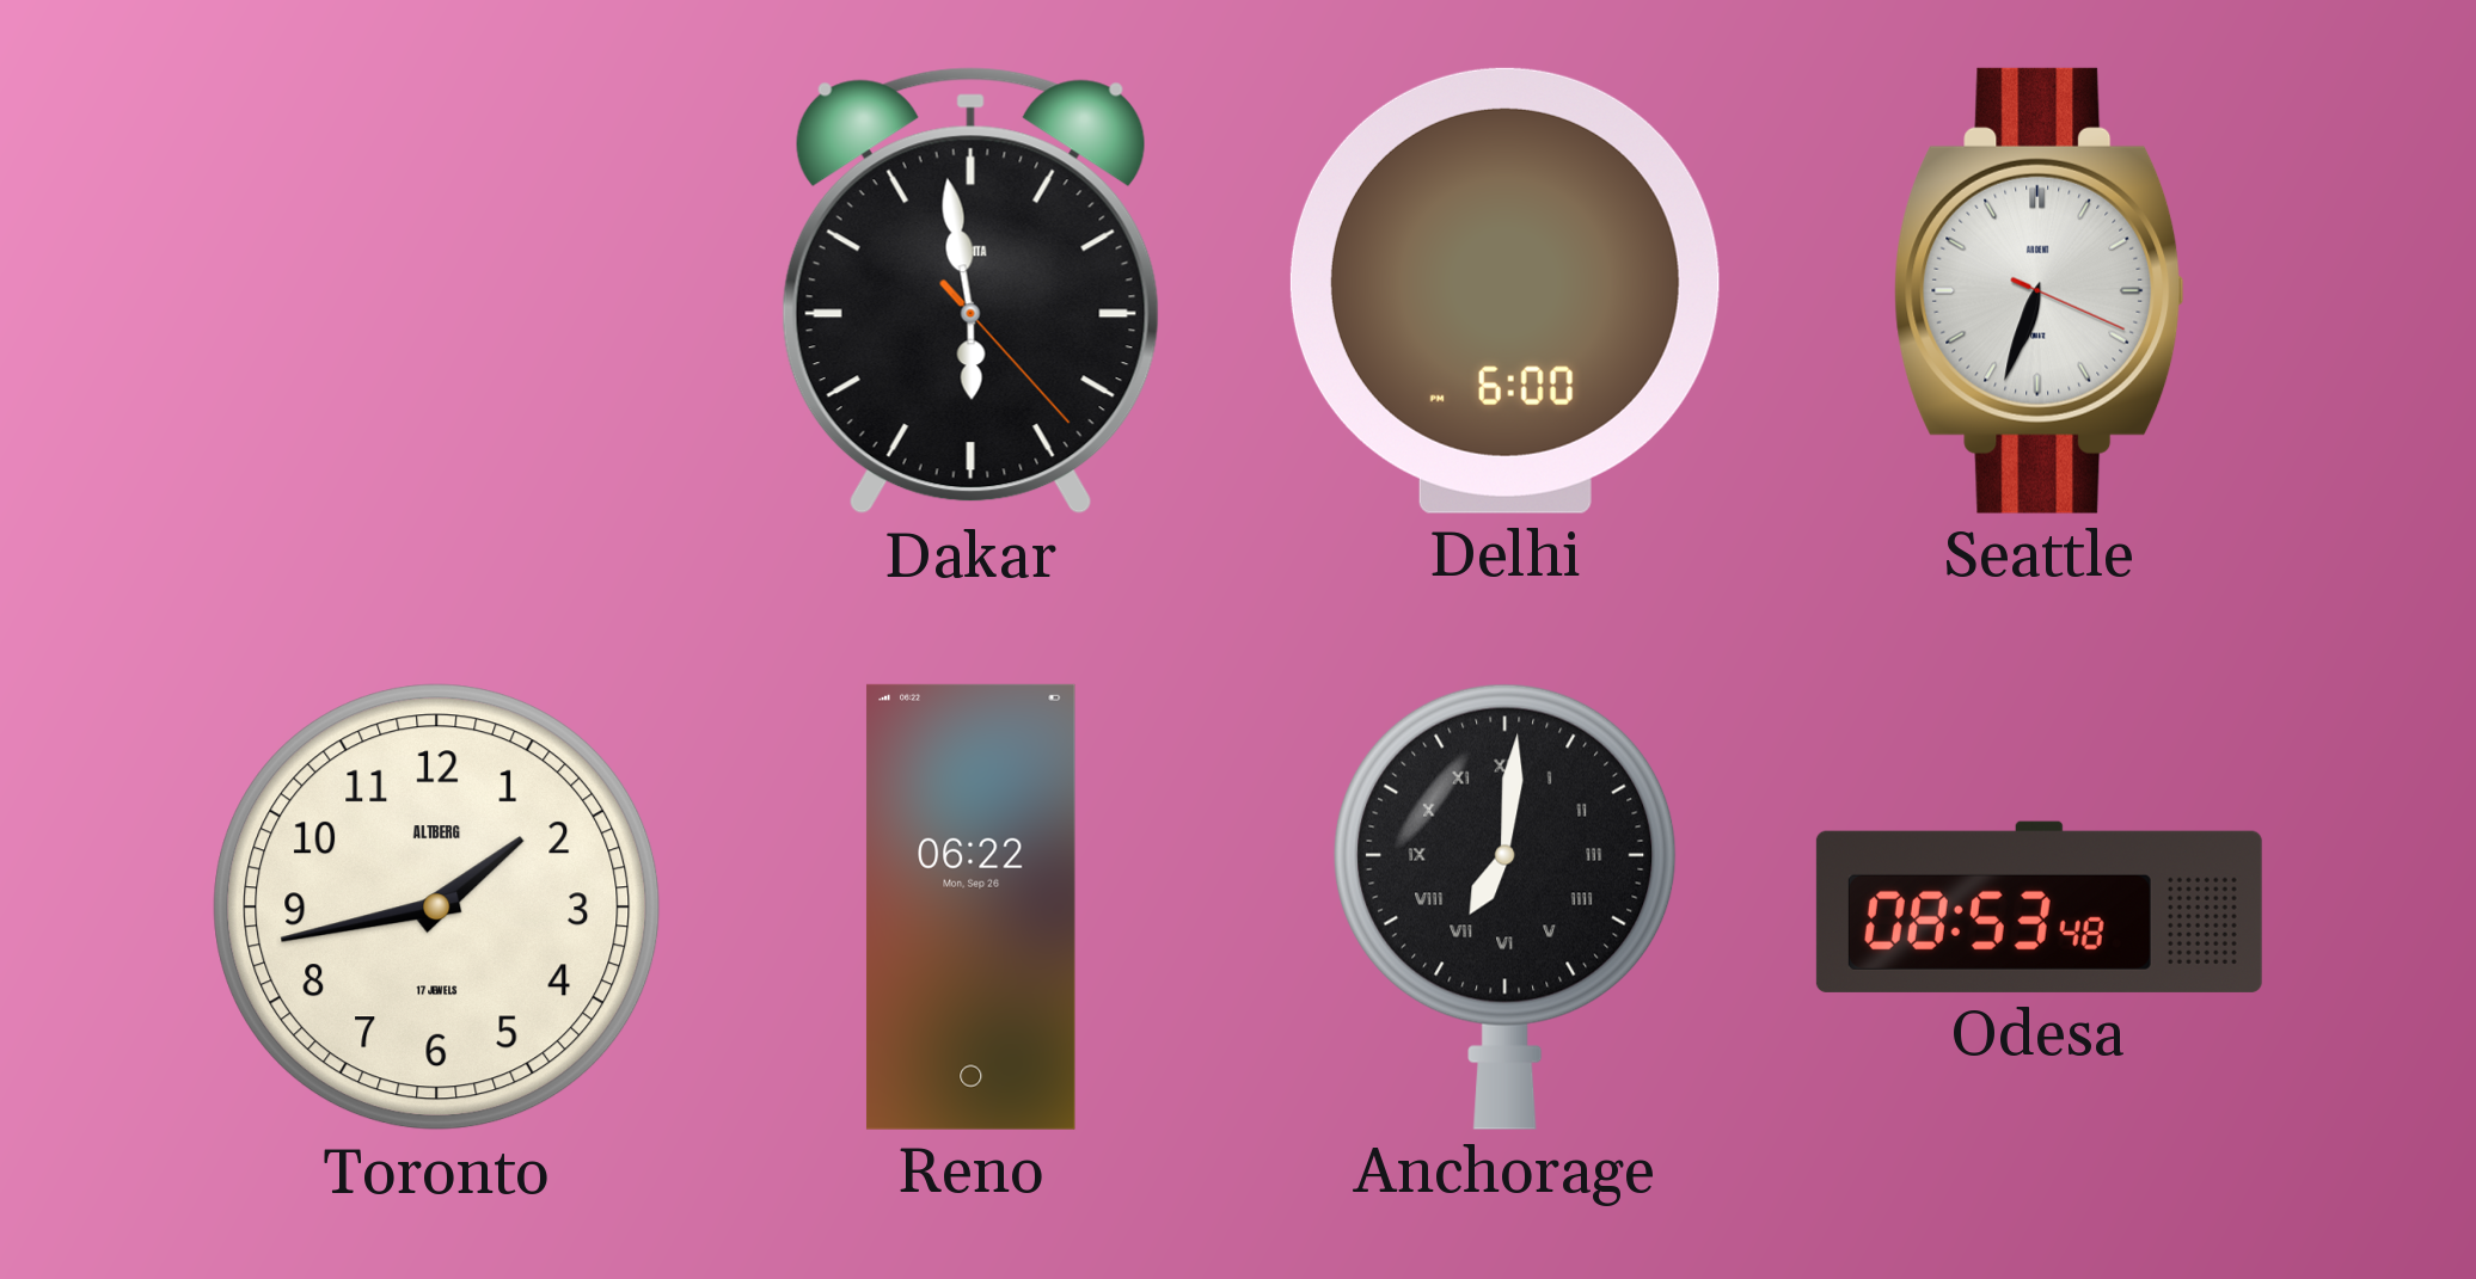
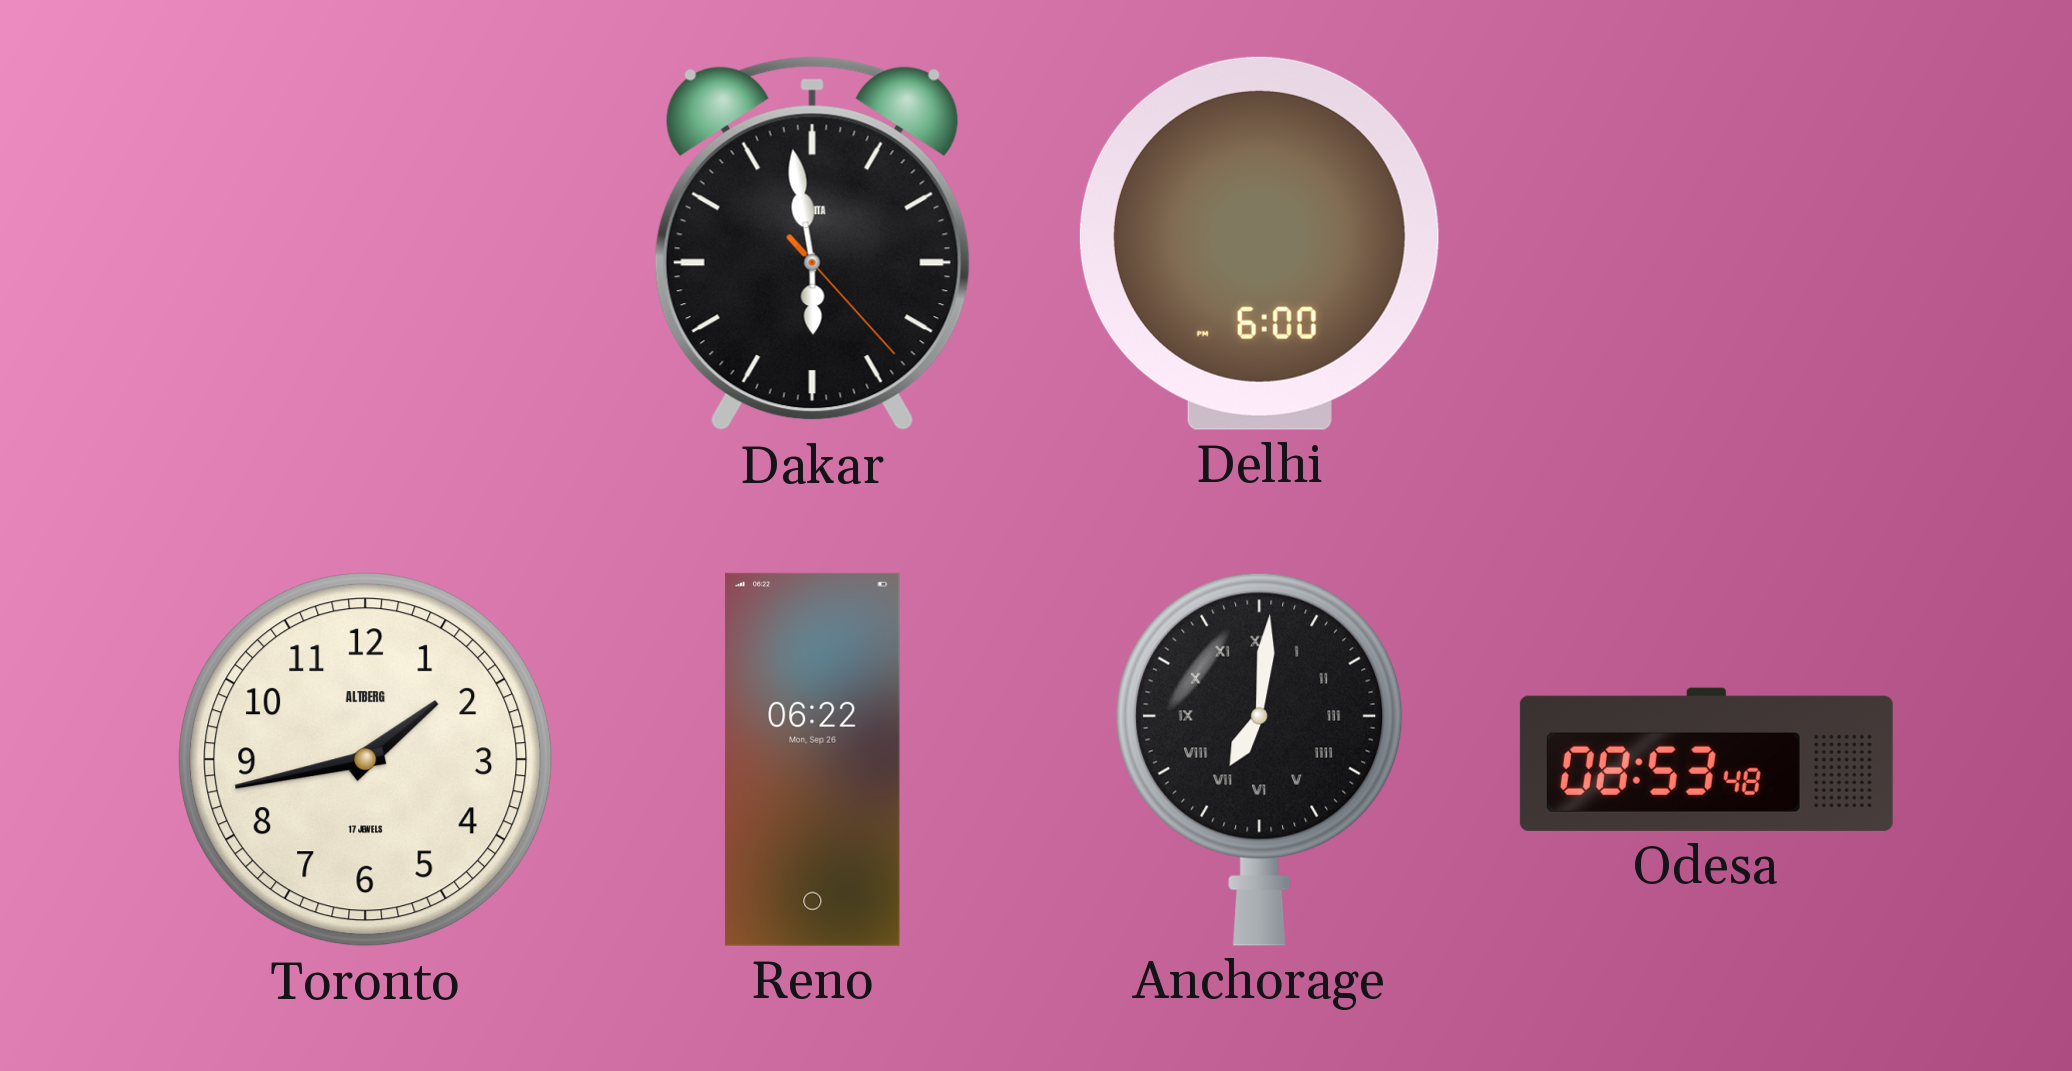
Seattle: 6:33 -> none
